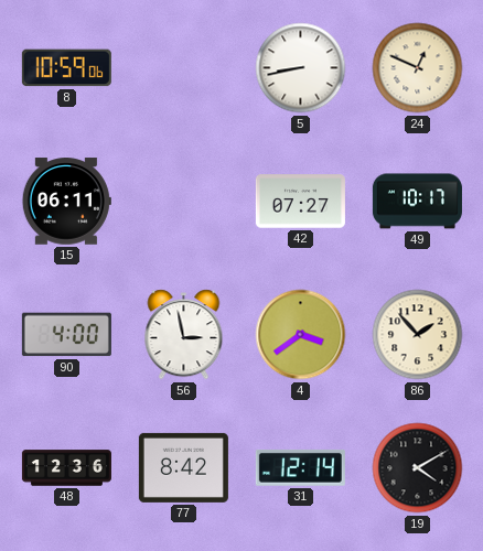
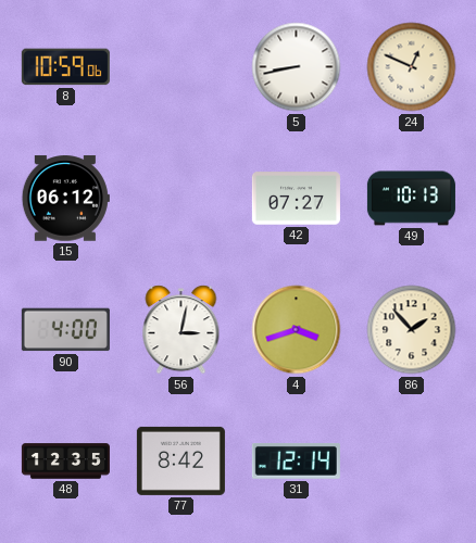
15: 06:11 -> 06:12
49: 10:17 -> 10:13
56: 2:58 -> 3:02
4: 3:39 -> 3:42
48: 12:36 -> 12:35
19: 4:10 -> none
